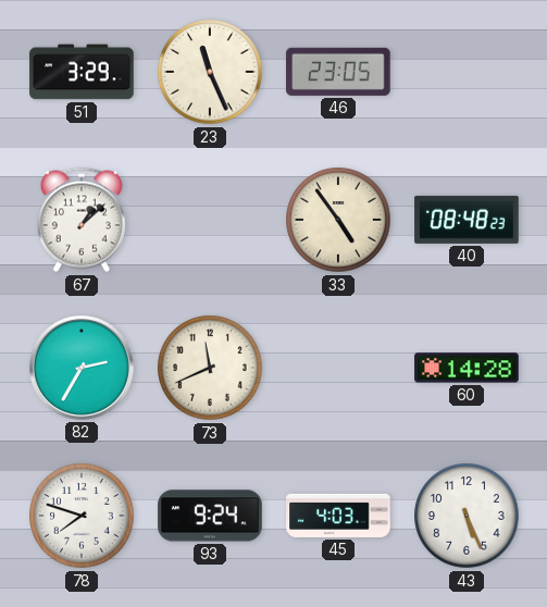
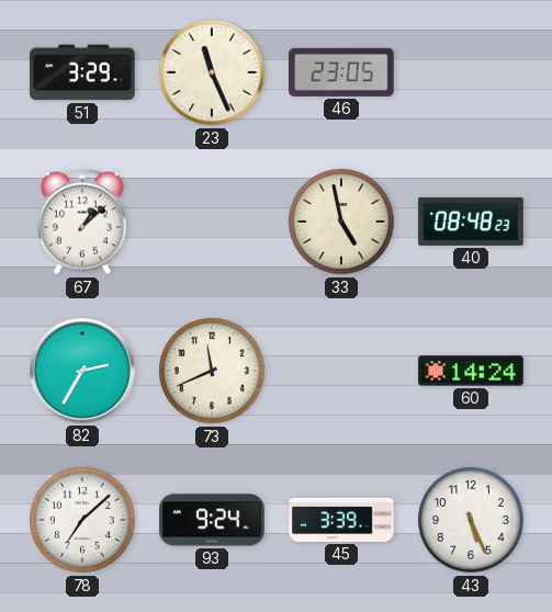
33: 4:54 -> 4:58
60: 14:28 -> 14:24
78: 7:48 -> 7:08
45: 4:03 -> 3:39
